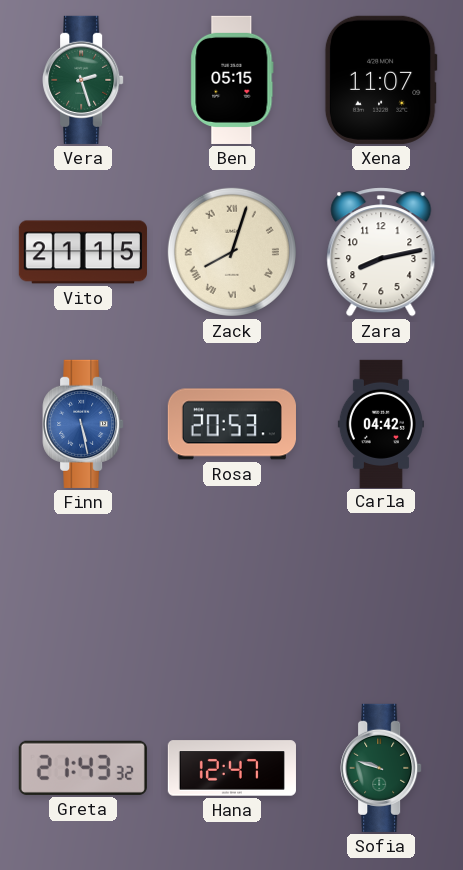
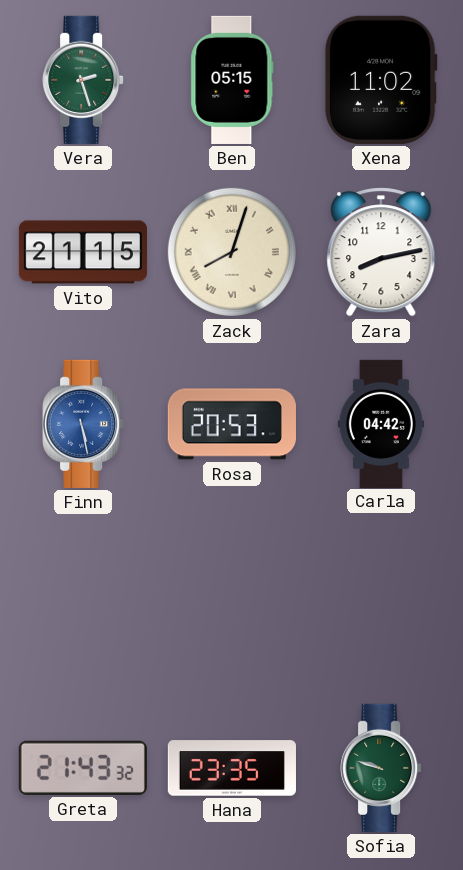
Xena: 11:07 -> 11:02
Hana: 12:47 -> 23:35
